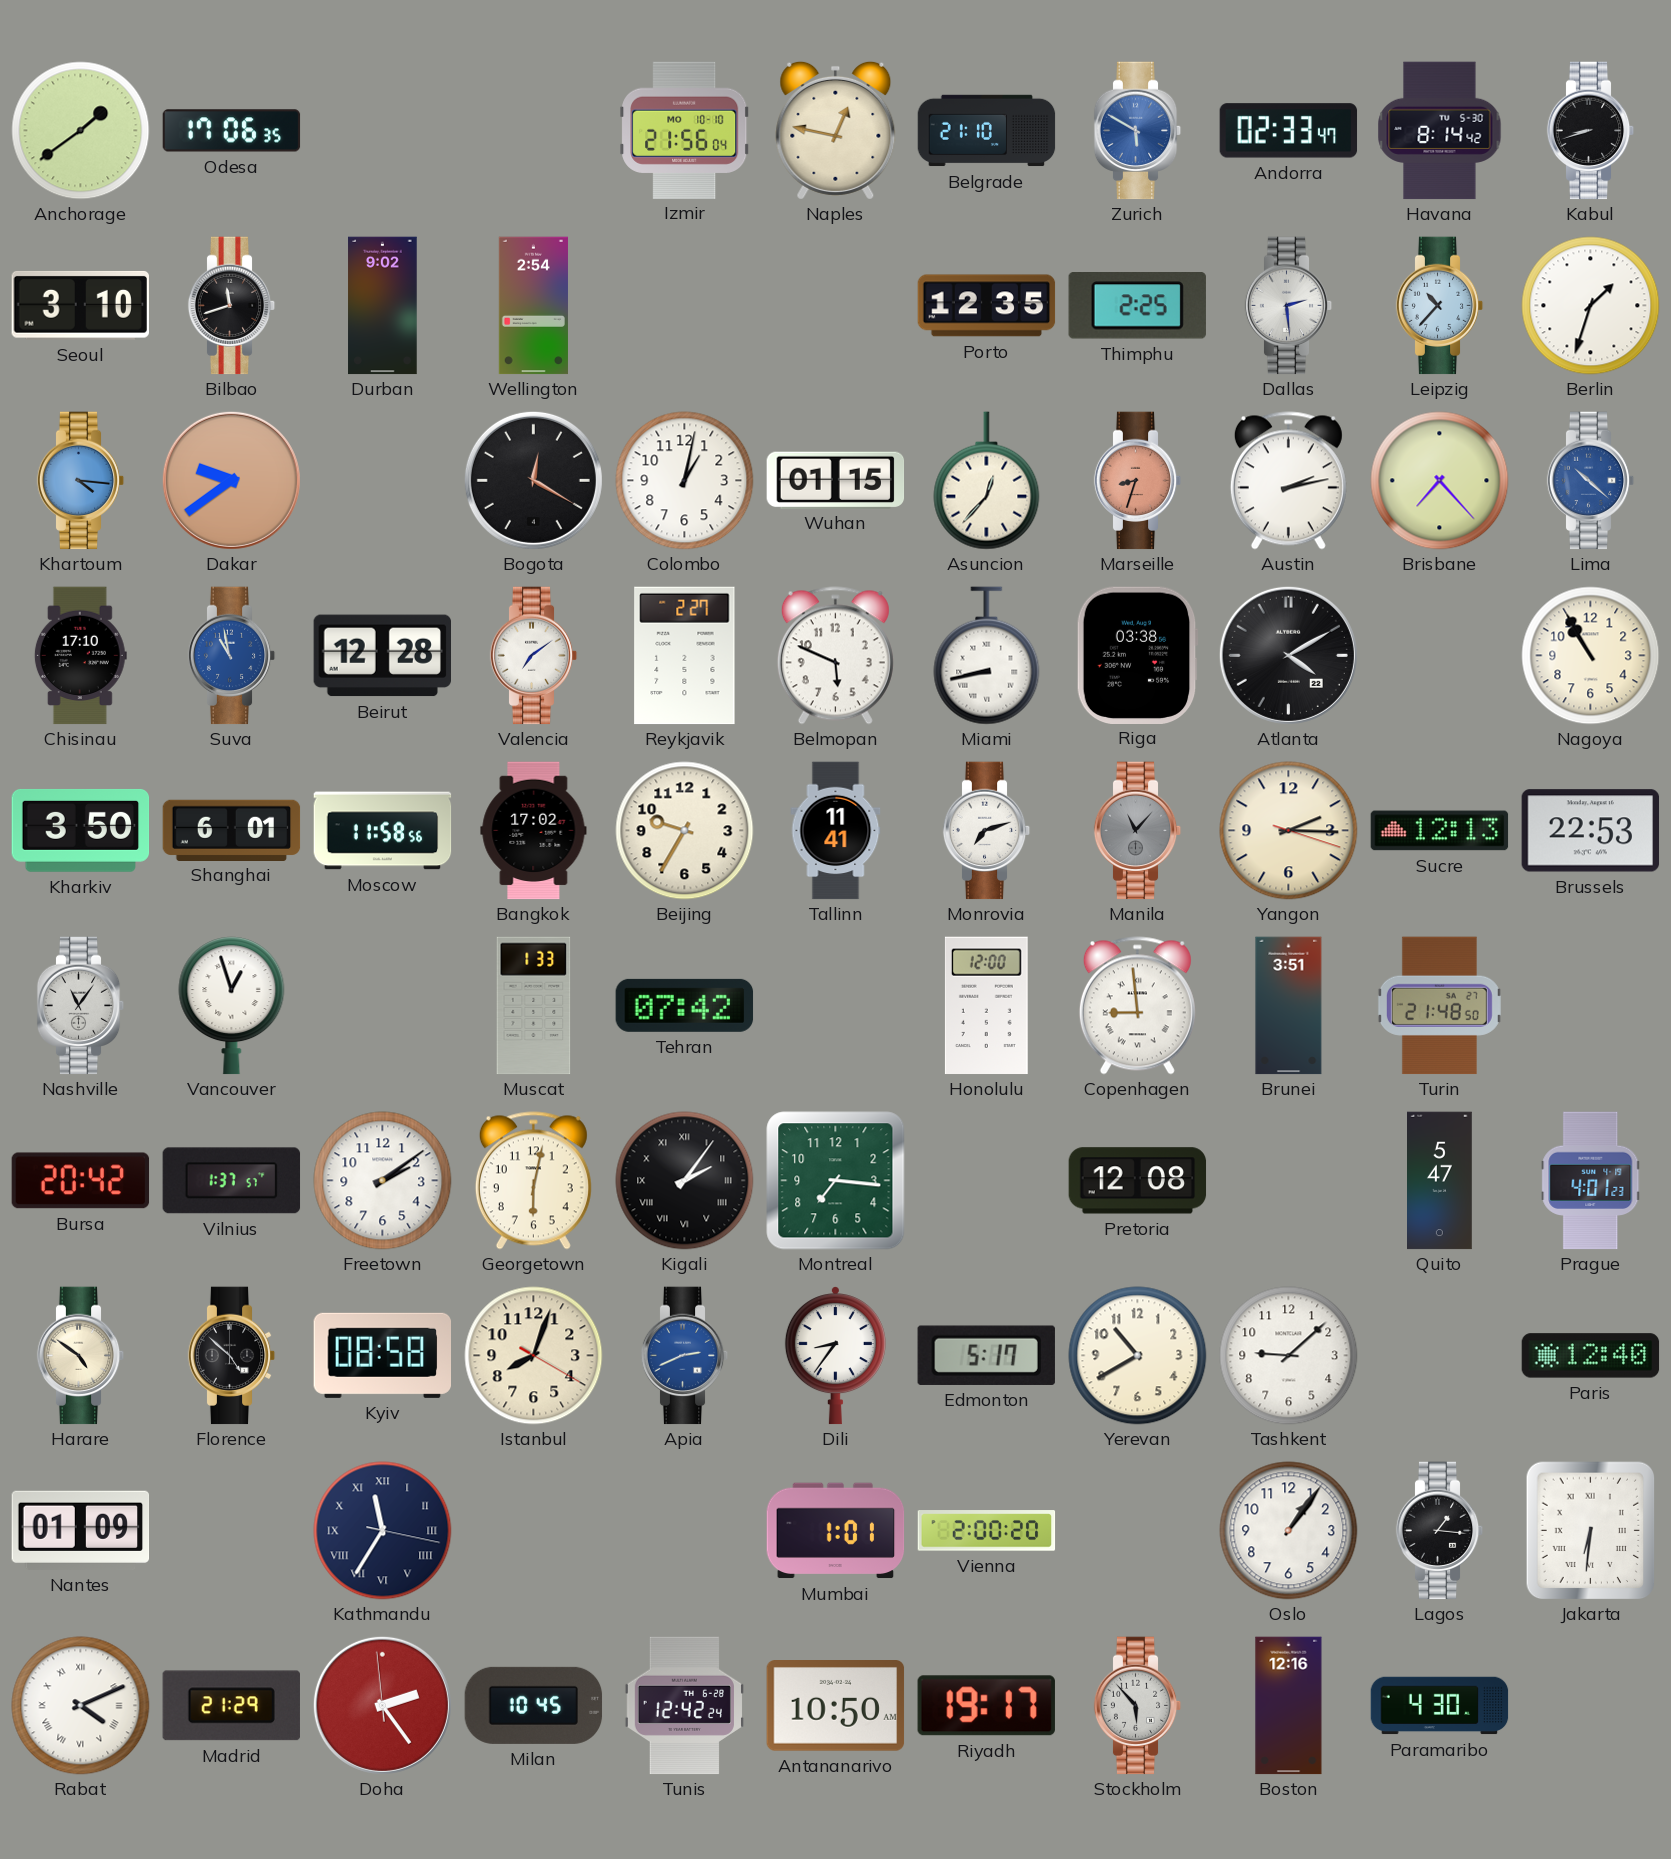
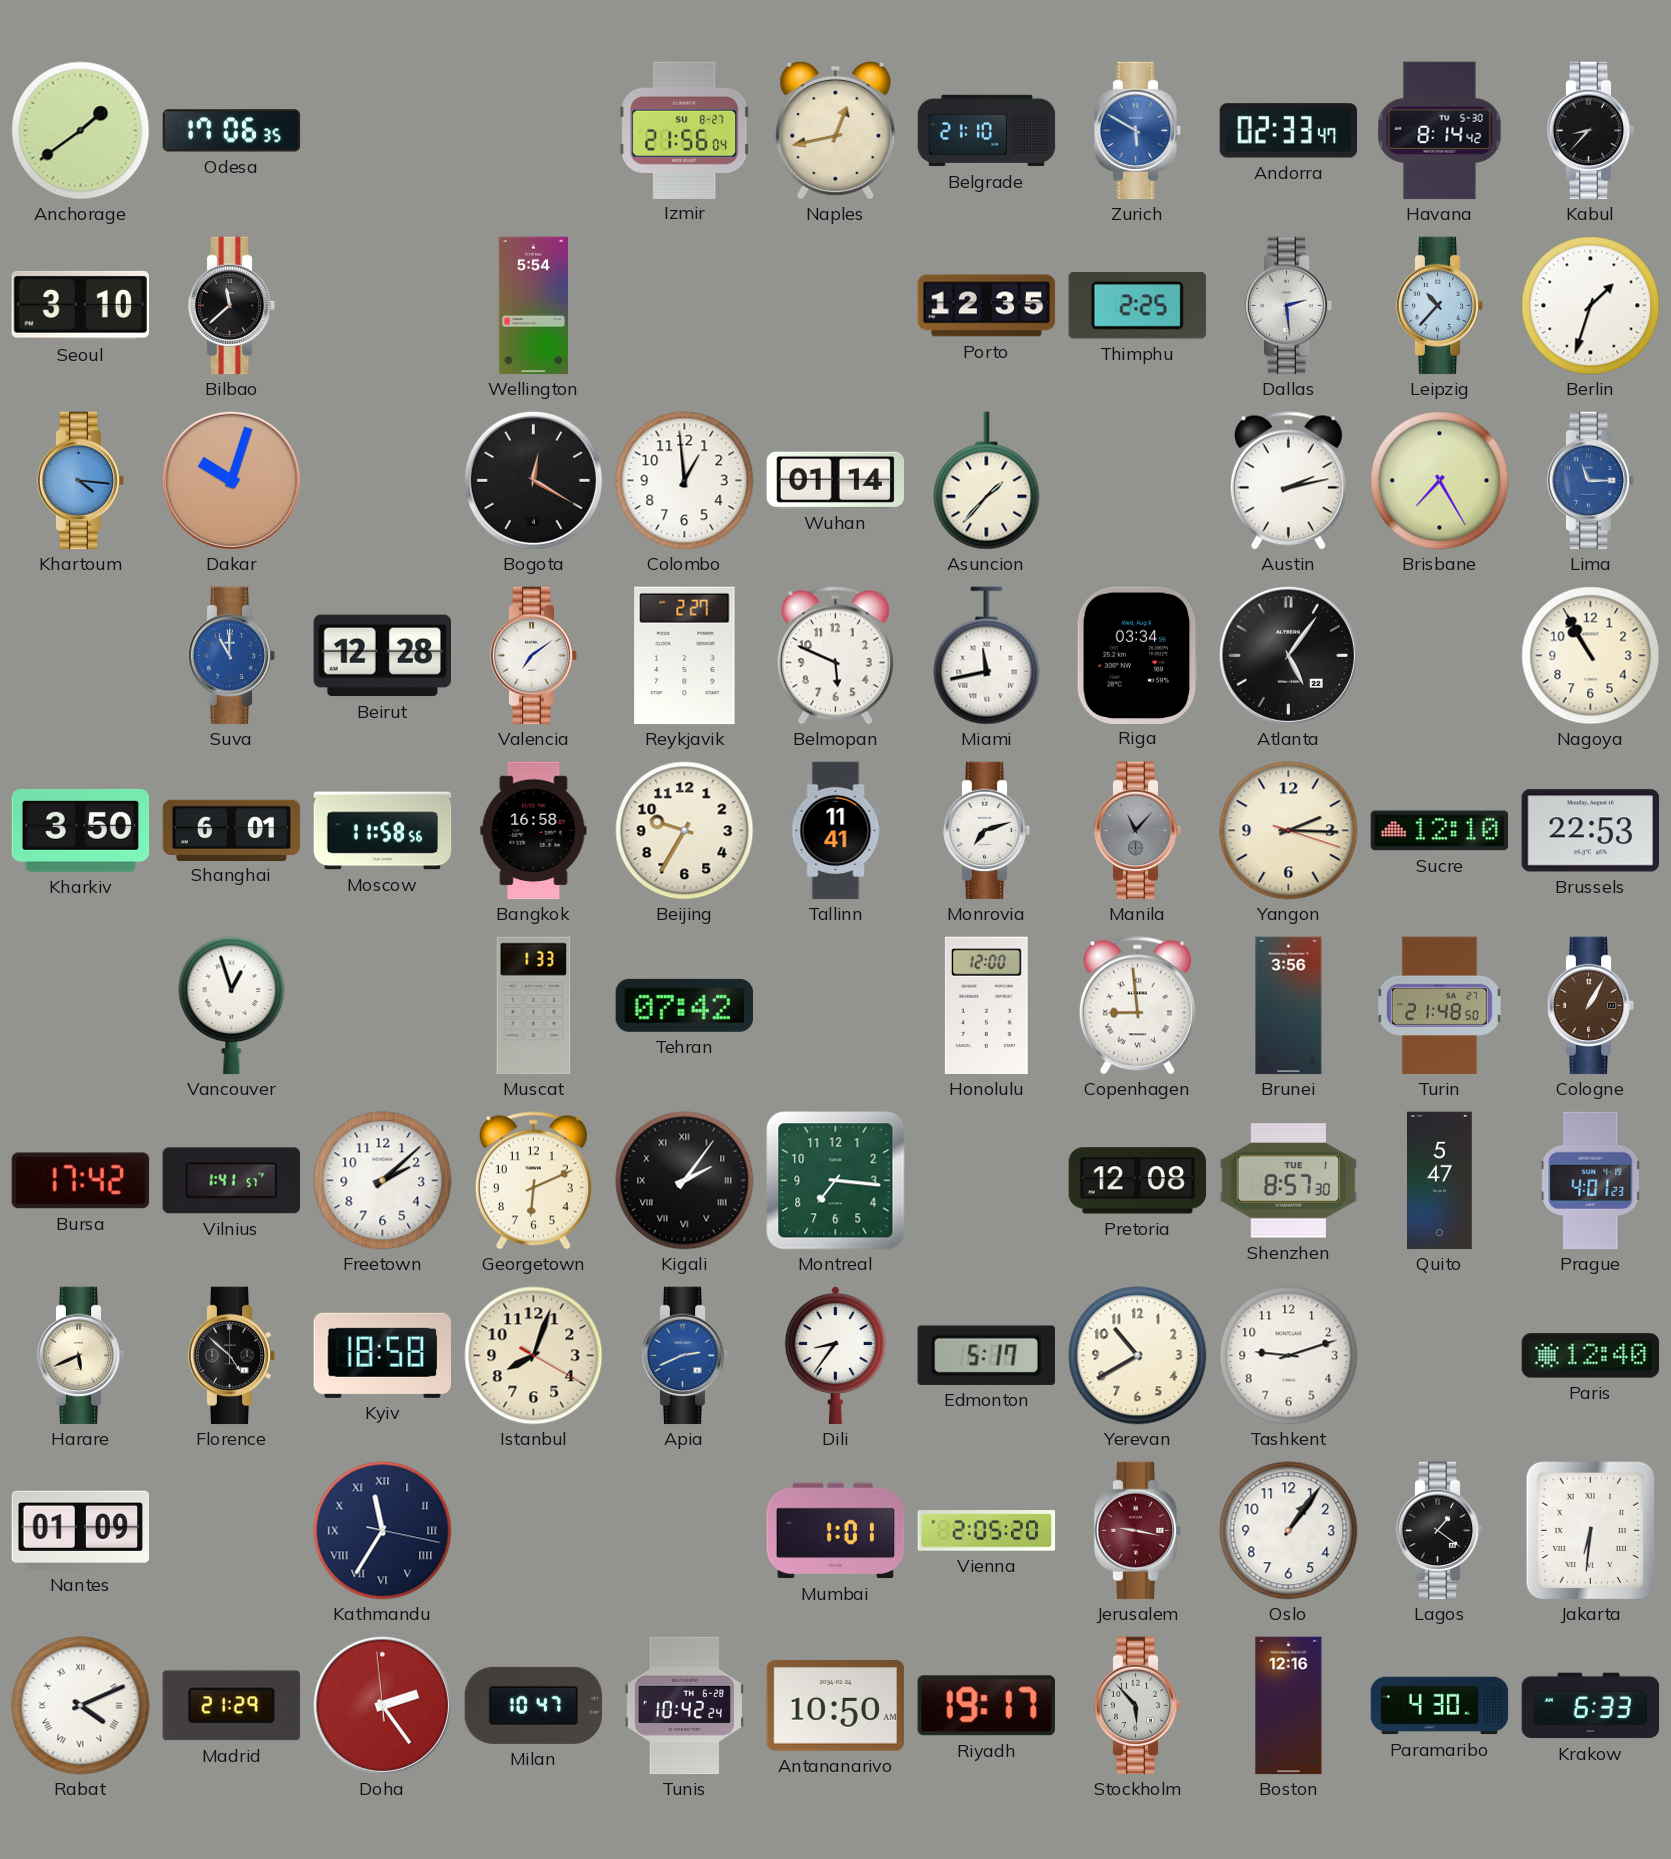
Izmir date: MO 10-10 -> SU 8-27
Naples: 12:47 -> 12:43
Kabul: 8:42 -> 8:37
Bilbao: 11:42 -> 11:38
Durban: 9:02 -> none
Wellington: 2:54 -> 5:54
Dakar: 9:39 -> 10:03
Colombo: 1:02 -> 12:59
Wuhan: 01:15 -> 01:14
Asuncion: 12:37 -> 1:37
Marseille: 8:33 -> none
Brisbane: 7:23 -> 7:25
Lima: 10:22 -> 11:15
Chisinau: 17:10 -> none
Suva: 10:58 -> 11:00
Miami: 8:43 -> 11:43
Riga: 03:38 -> 03:34
Atlanta: 4:10 -> 5:06
Bangkok: 17:02 -> 16:58
Sucre: 12:13 -> 12:10
Nashville: 11:06 -> none
Brunei: 3:51 -> 3:56
Cologne: none -> 1:05
Bursa: 20:42 -> 17:42
Vilnius: 1:37 -> 1:41
Freetown: 2:09 -> 2:08
Georgetown: 6:02 -> 6:11
Shenzhen: none -> 8:57
Harare: 4:51 -> 5:41
Kyiv: 08:58 -> 18:58
Tashkent: 9:08 -> 9:12
Vienna: 2:00 -> 2:05
Jerusalem: none -> 9:17
Lagos: 1:16 -> 1:21
Milan: 10:45 -> 10:47
Tunis: 12:42 -> 10:42
Krakow: none -> 6:33
